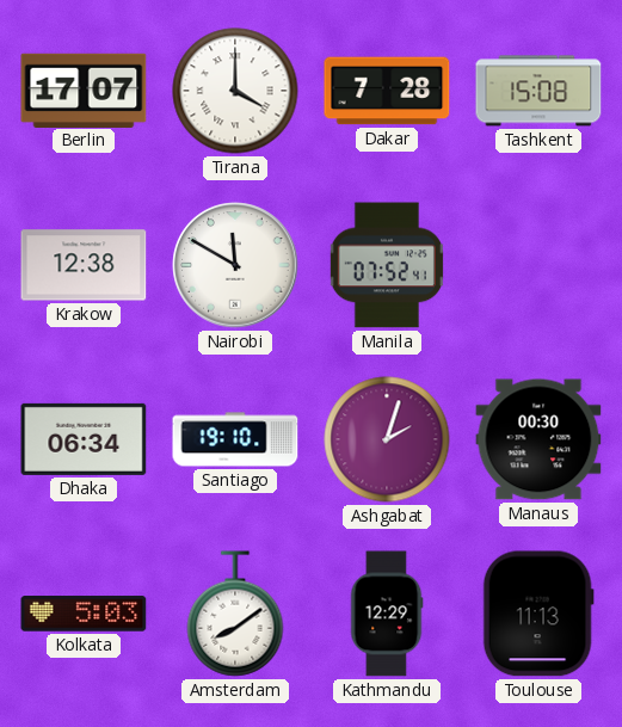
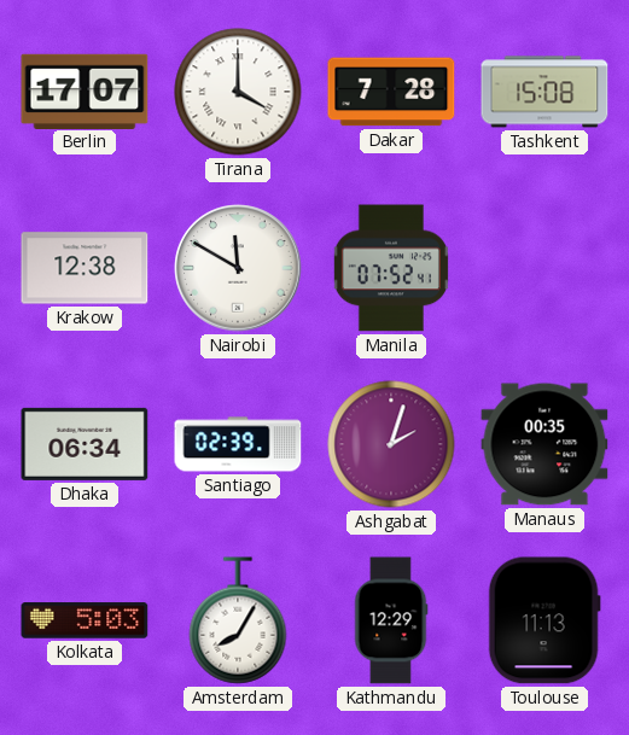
Santiago: 19:10 -> 02:39
Manaus: 00:30 -> 00:35
Amsterdam: 8:09 -> 8:05
